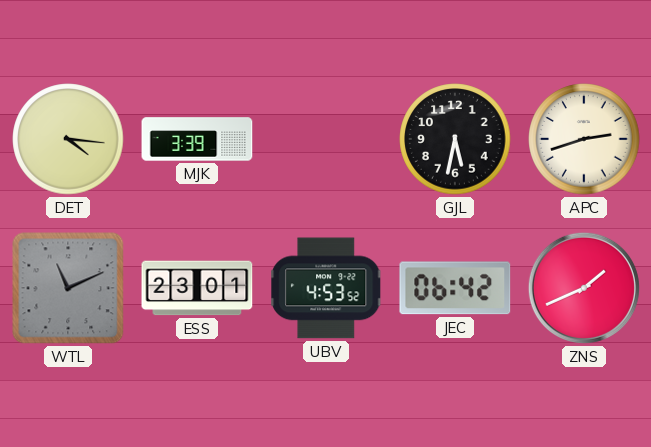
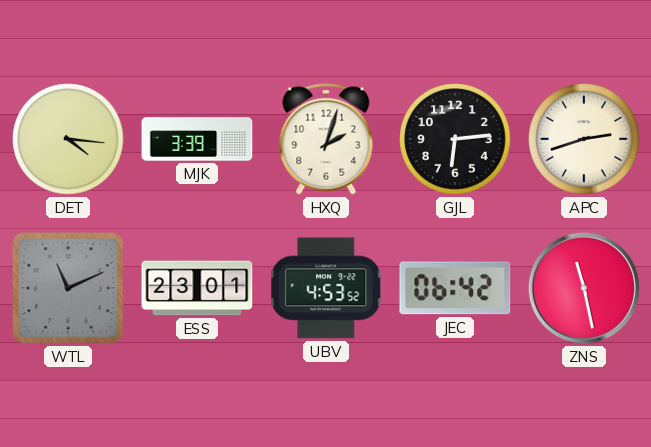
HXQ: none -> 2:03
GJL: 5:32 -> 6:14
ZNS: 1:41 -> 11:28
